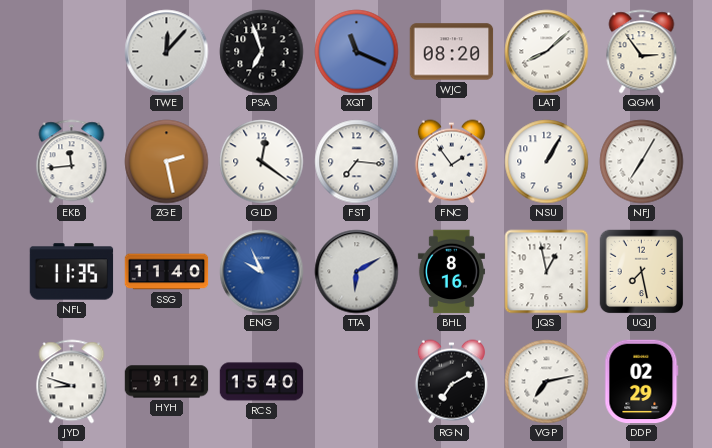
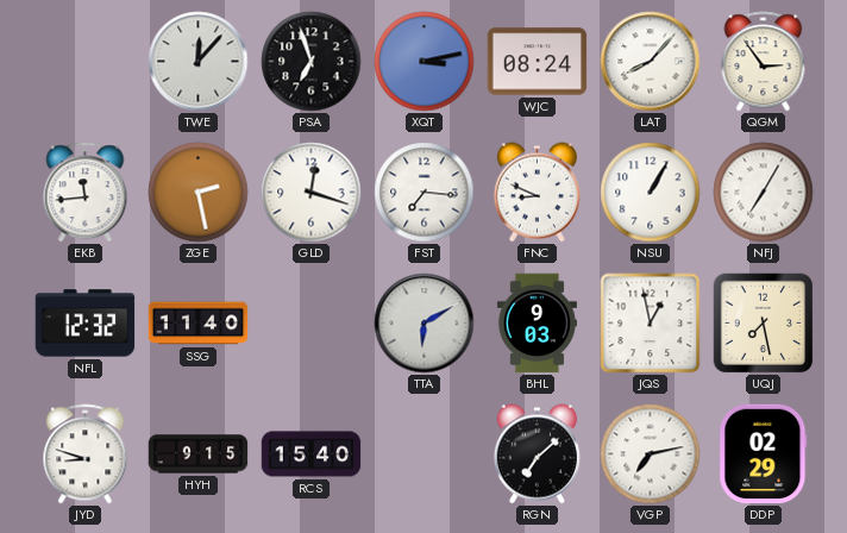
XQT: 11:19 -> 3:13
WJC: 08:20 -> 08:24
LAT: 8:08 -> 8:07
GLD: 12:21 -> 12:18
FNC: 1:54 -> 8:49
NFL: 11:35 -> 12:32
ENG: 9:56 -> none
BHL: 8:16 -> 9:03
HYH: 9:12 -> 9:15
RGN: 7:10 -> 7:08
